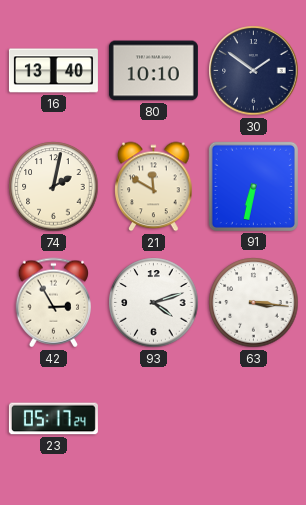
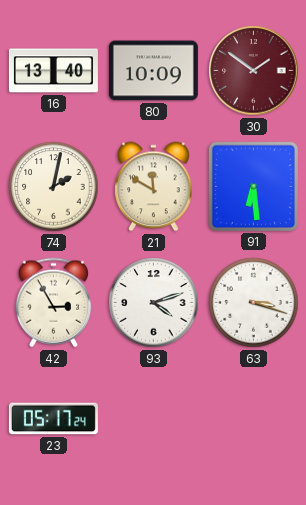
80: 10:10 -> 10:09
30 dial: navy -> burgundy
91: 6:32 -> 6:29
63: 3:16 -> 3:18
